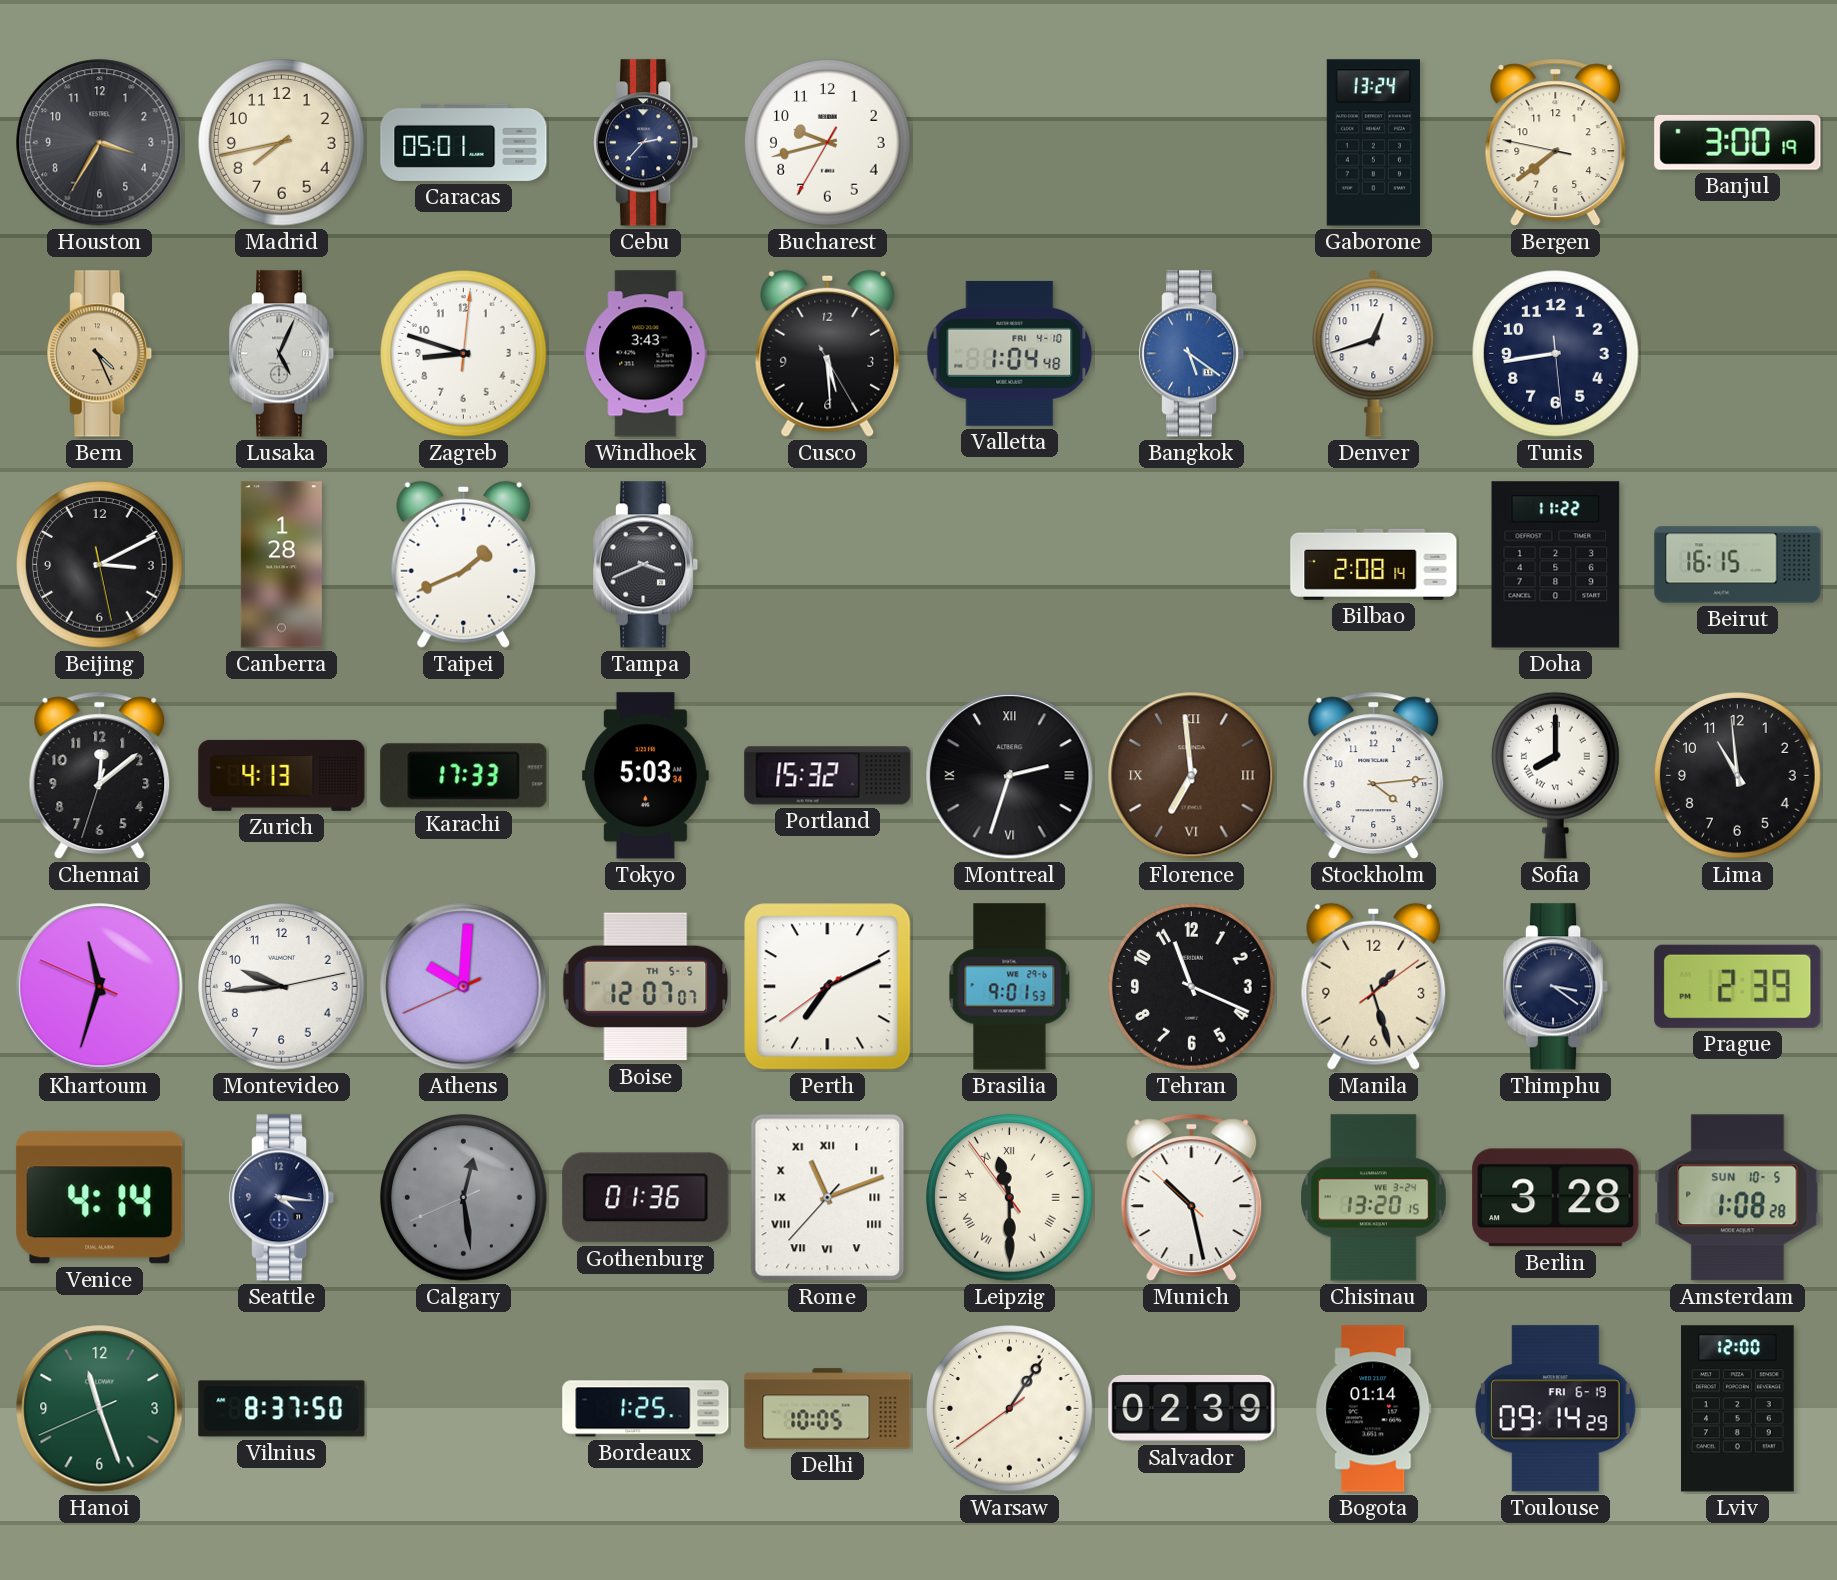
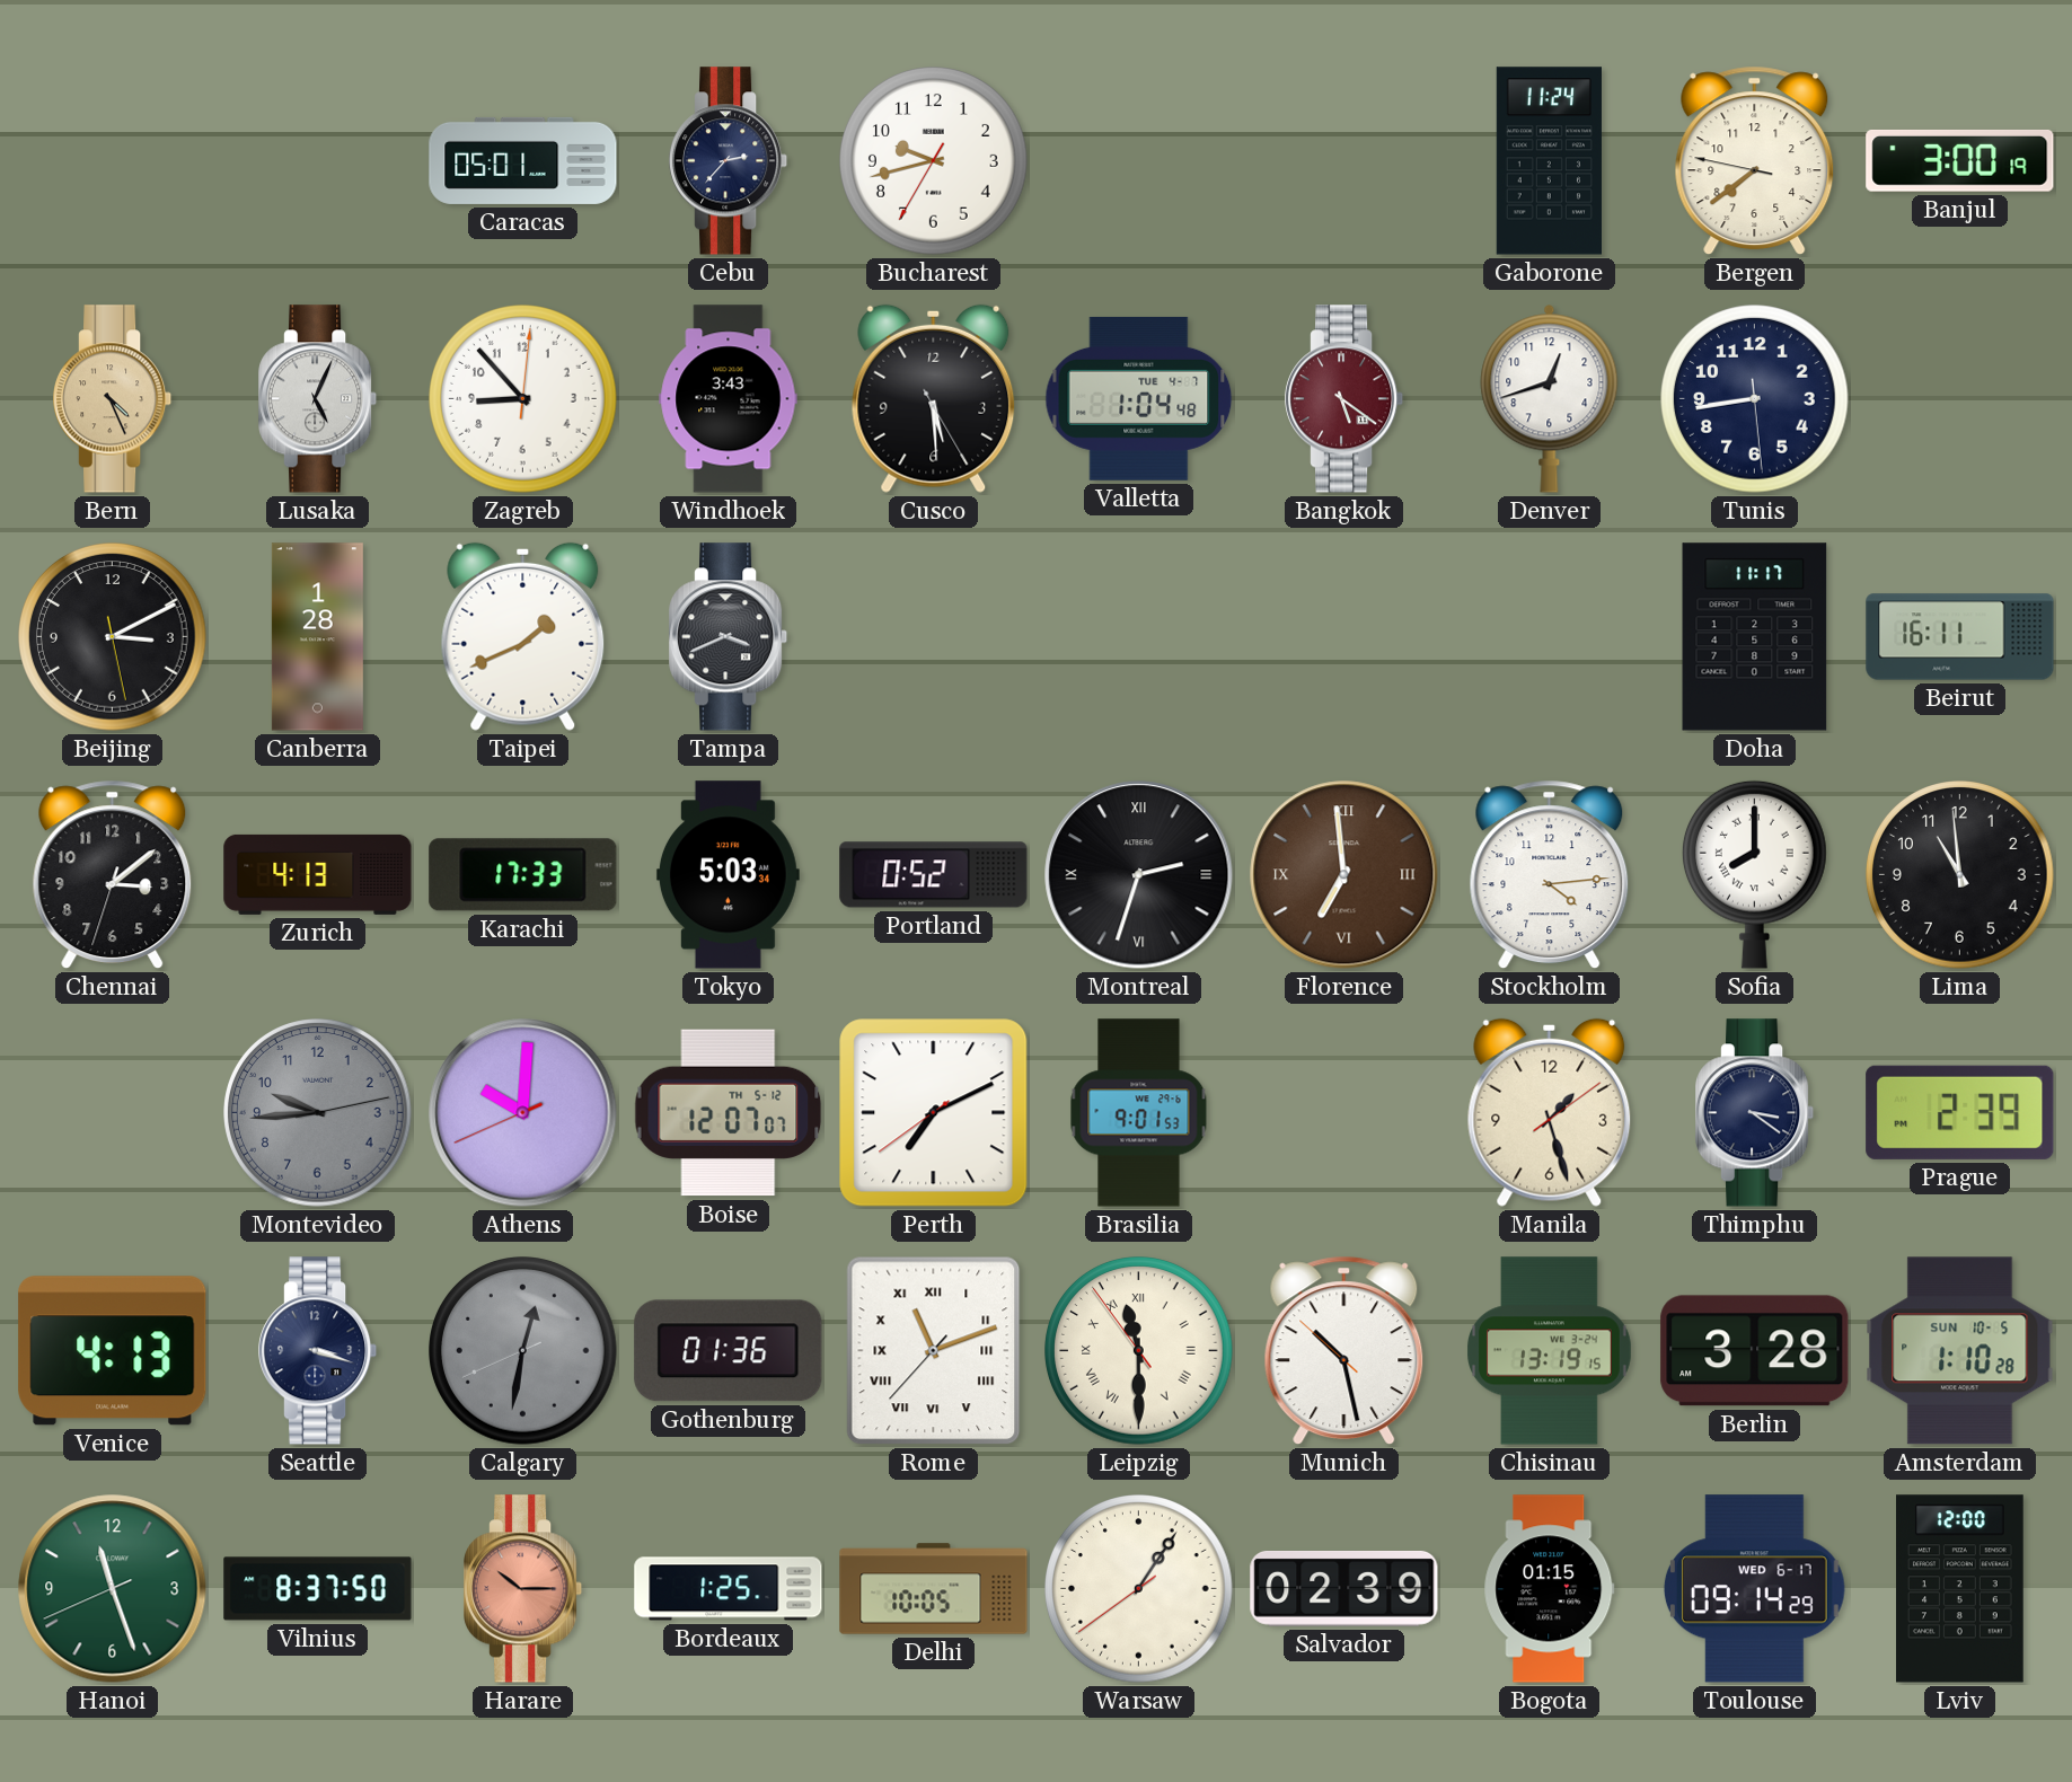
Houston: 3:35 -> none
Madrid: 7:43 -> none
Gaborone: 13:24 -> 11:24
Zagreb: 8:48 -> 8:53
Valletta date: FRI 4-10 -> TUE 4-7
Bangkok dial: blue -> burgundy
Bilbao: 2:08 -> none
Doha: 11:22 -> 11:17
Beirut: 16:15 -> 16:11
Chennai: 12:08 -> 3:08
Portland: 15:32 -> 0:52
Khartoum: 11:32 -> none
Montevideo dial: white -> grey
Boise date: TH 5-5 -> TH 5-12
Tehran: 11:19 -> none
Venice: 4:14 -> 4:13
Seattle: 4:16 -> 3:18
Calgary: 12:28 -> 12:31
Chisinau: 13:20 -> 13:19
Amsterdam: 1:08 -> 1:10
Harare: none -> 10:15
Bogota: 01:14 -> 01:15
Toulouse date: FRI 6-19 -> WED 6-17
